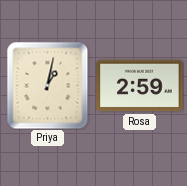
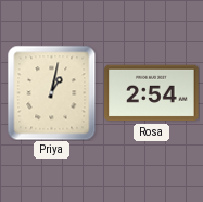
Rosa: 2:59 -> 2:54
